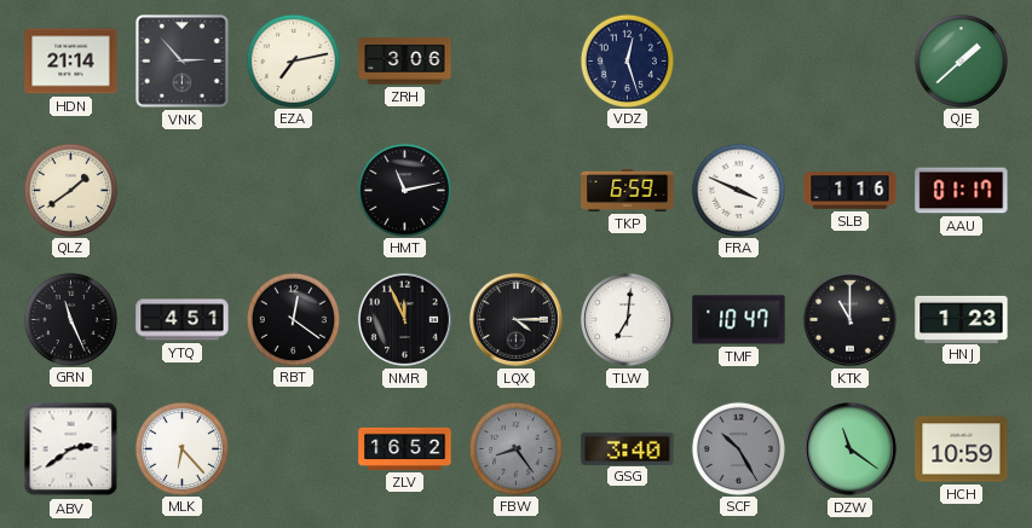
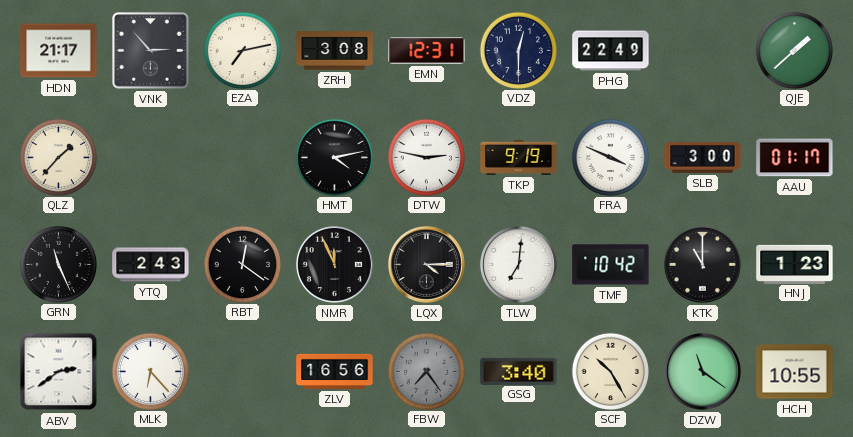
HDN: 21:14 -> 21:17
ZRH: 3:06 -> 3:08
EMN: none -> 12:31
VDZ: 12:27 -> 12:30
PHG: none -> 22:49
QLZ: 1:39 -> 1:37
HMT: 11:13 -> 4:13
DTW: none -> 2:47
TKP: 6:59 -> 9:19
SLB: 1:16 -> 3:00
YTQ: 4:51 -> 2:43
TMF: 10:47 -> 10:42
ZLV: 16:52 -> 16:56
FBW: 8:24 -> 7:24
SCF dial: grey -> cream
HCH: 10:59 -> 10:55
